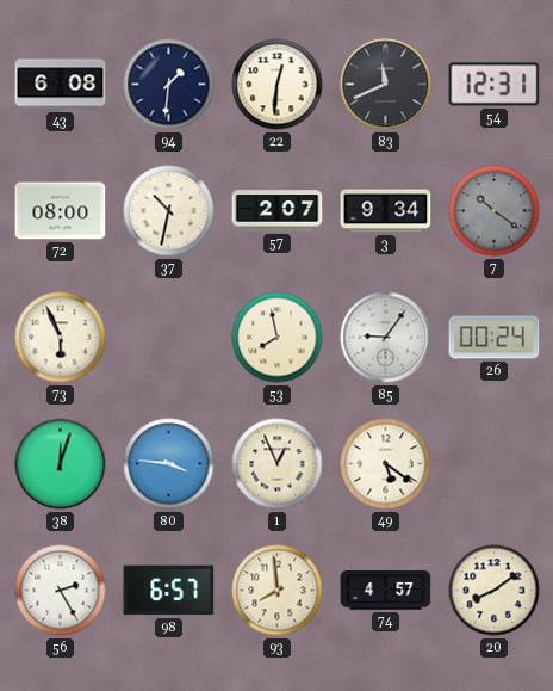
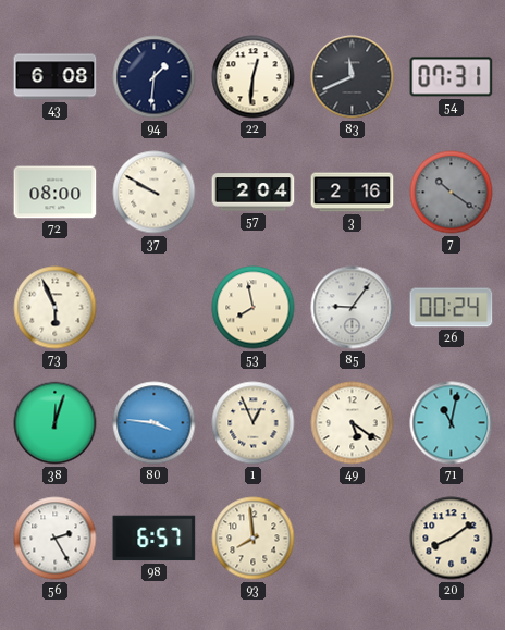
54: 12:31 -> 07:31
37: 10:32 -> 9:50
57: 2:07 -> 2:04
3: 9:34 -> 2:16
71: none -> 11:02
74: 4:57 -> none
